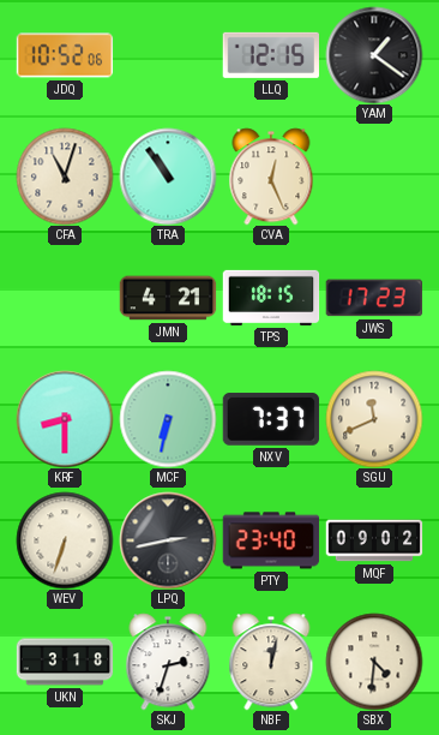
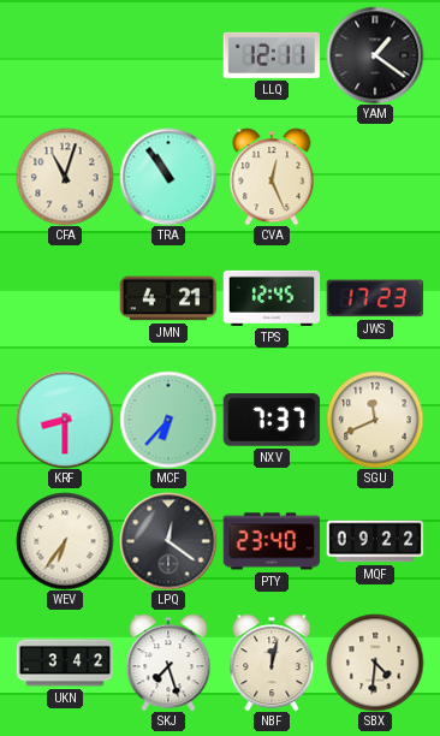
JDQ: 10:52 -> none
LLQ: 12:15 -> 12:11
TPS: 18:15 -> 12:45
MCF: 6:32 -> 6:37
WEV: 6:33 -> 6:36
LPQ: 2:43 -> 12:21
MQF: 09:02 -> 09:22
UKN: 3:18 -> 3:42
SKJ: 2:33 -> 7:27
